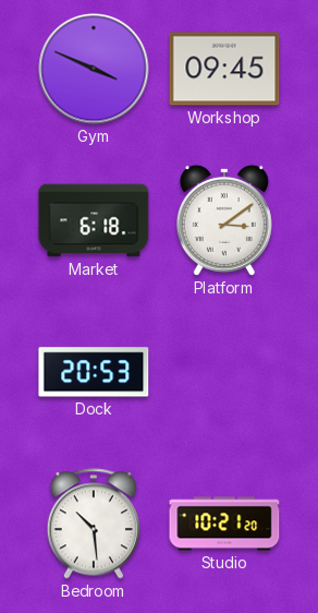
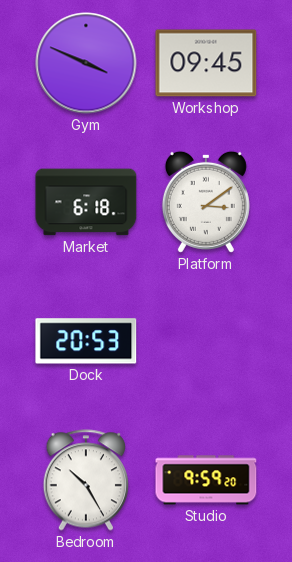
Bedroom: 10:29 -> 10:25
Studio: 10:21 -> 9:59
